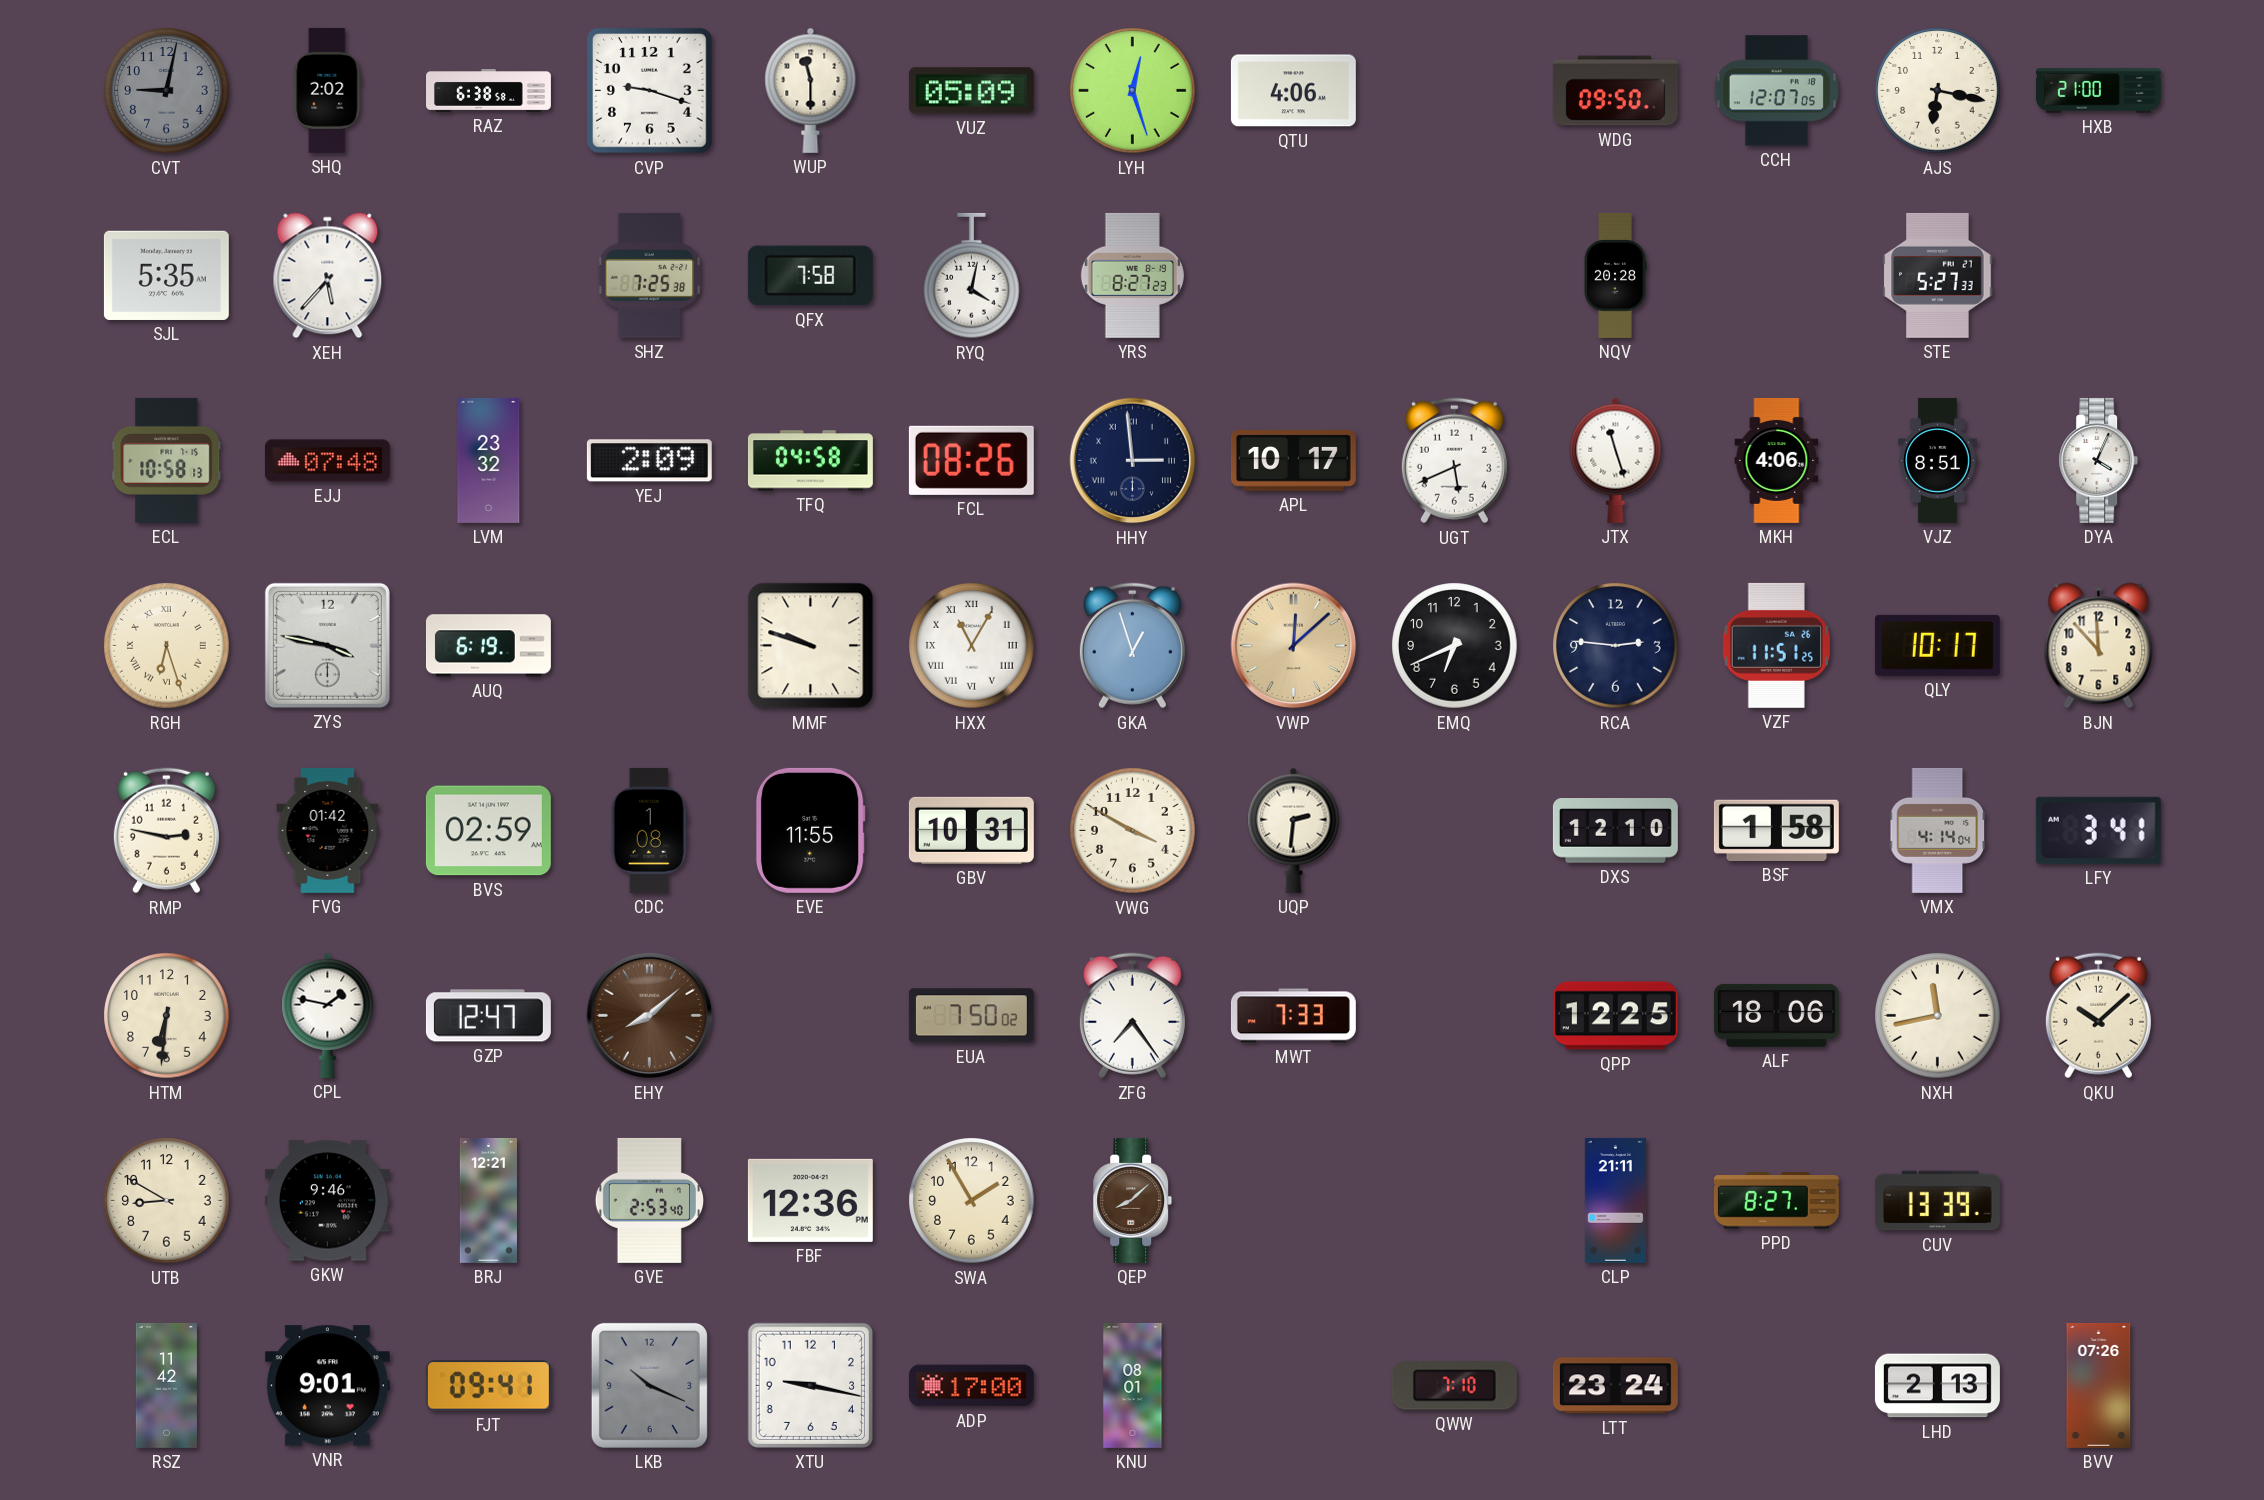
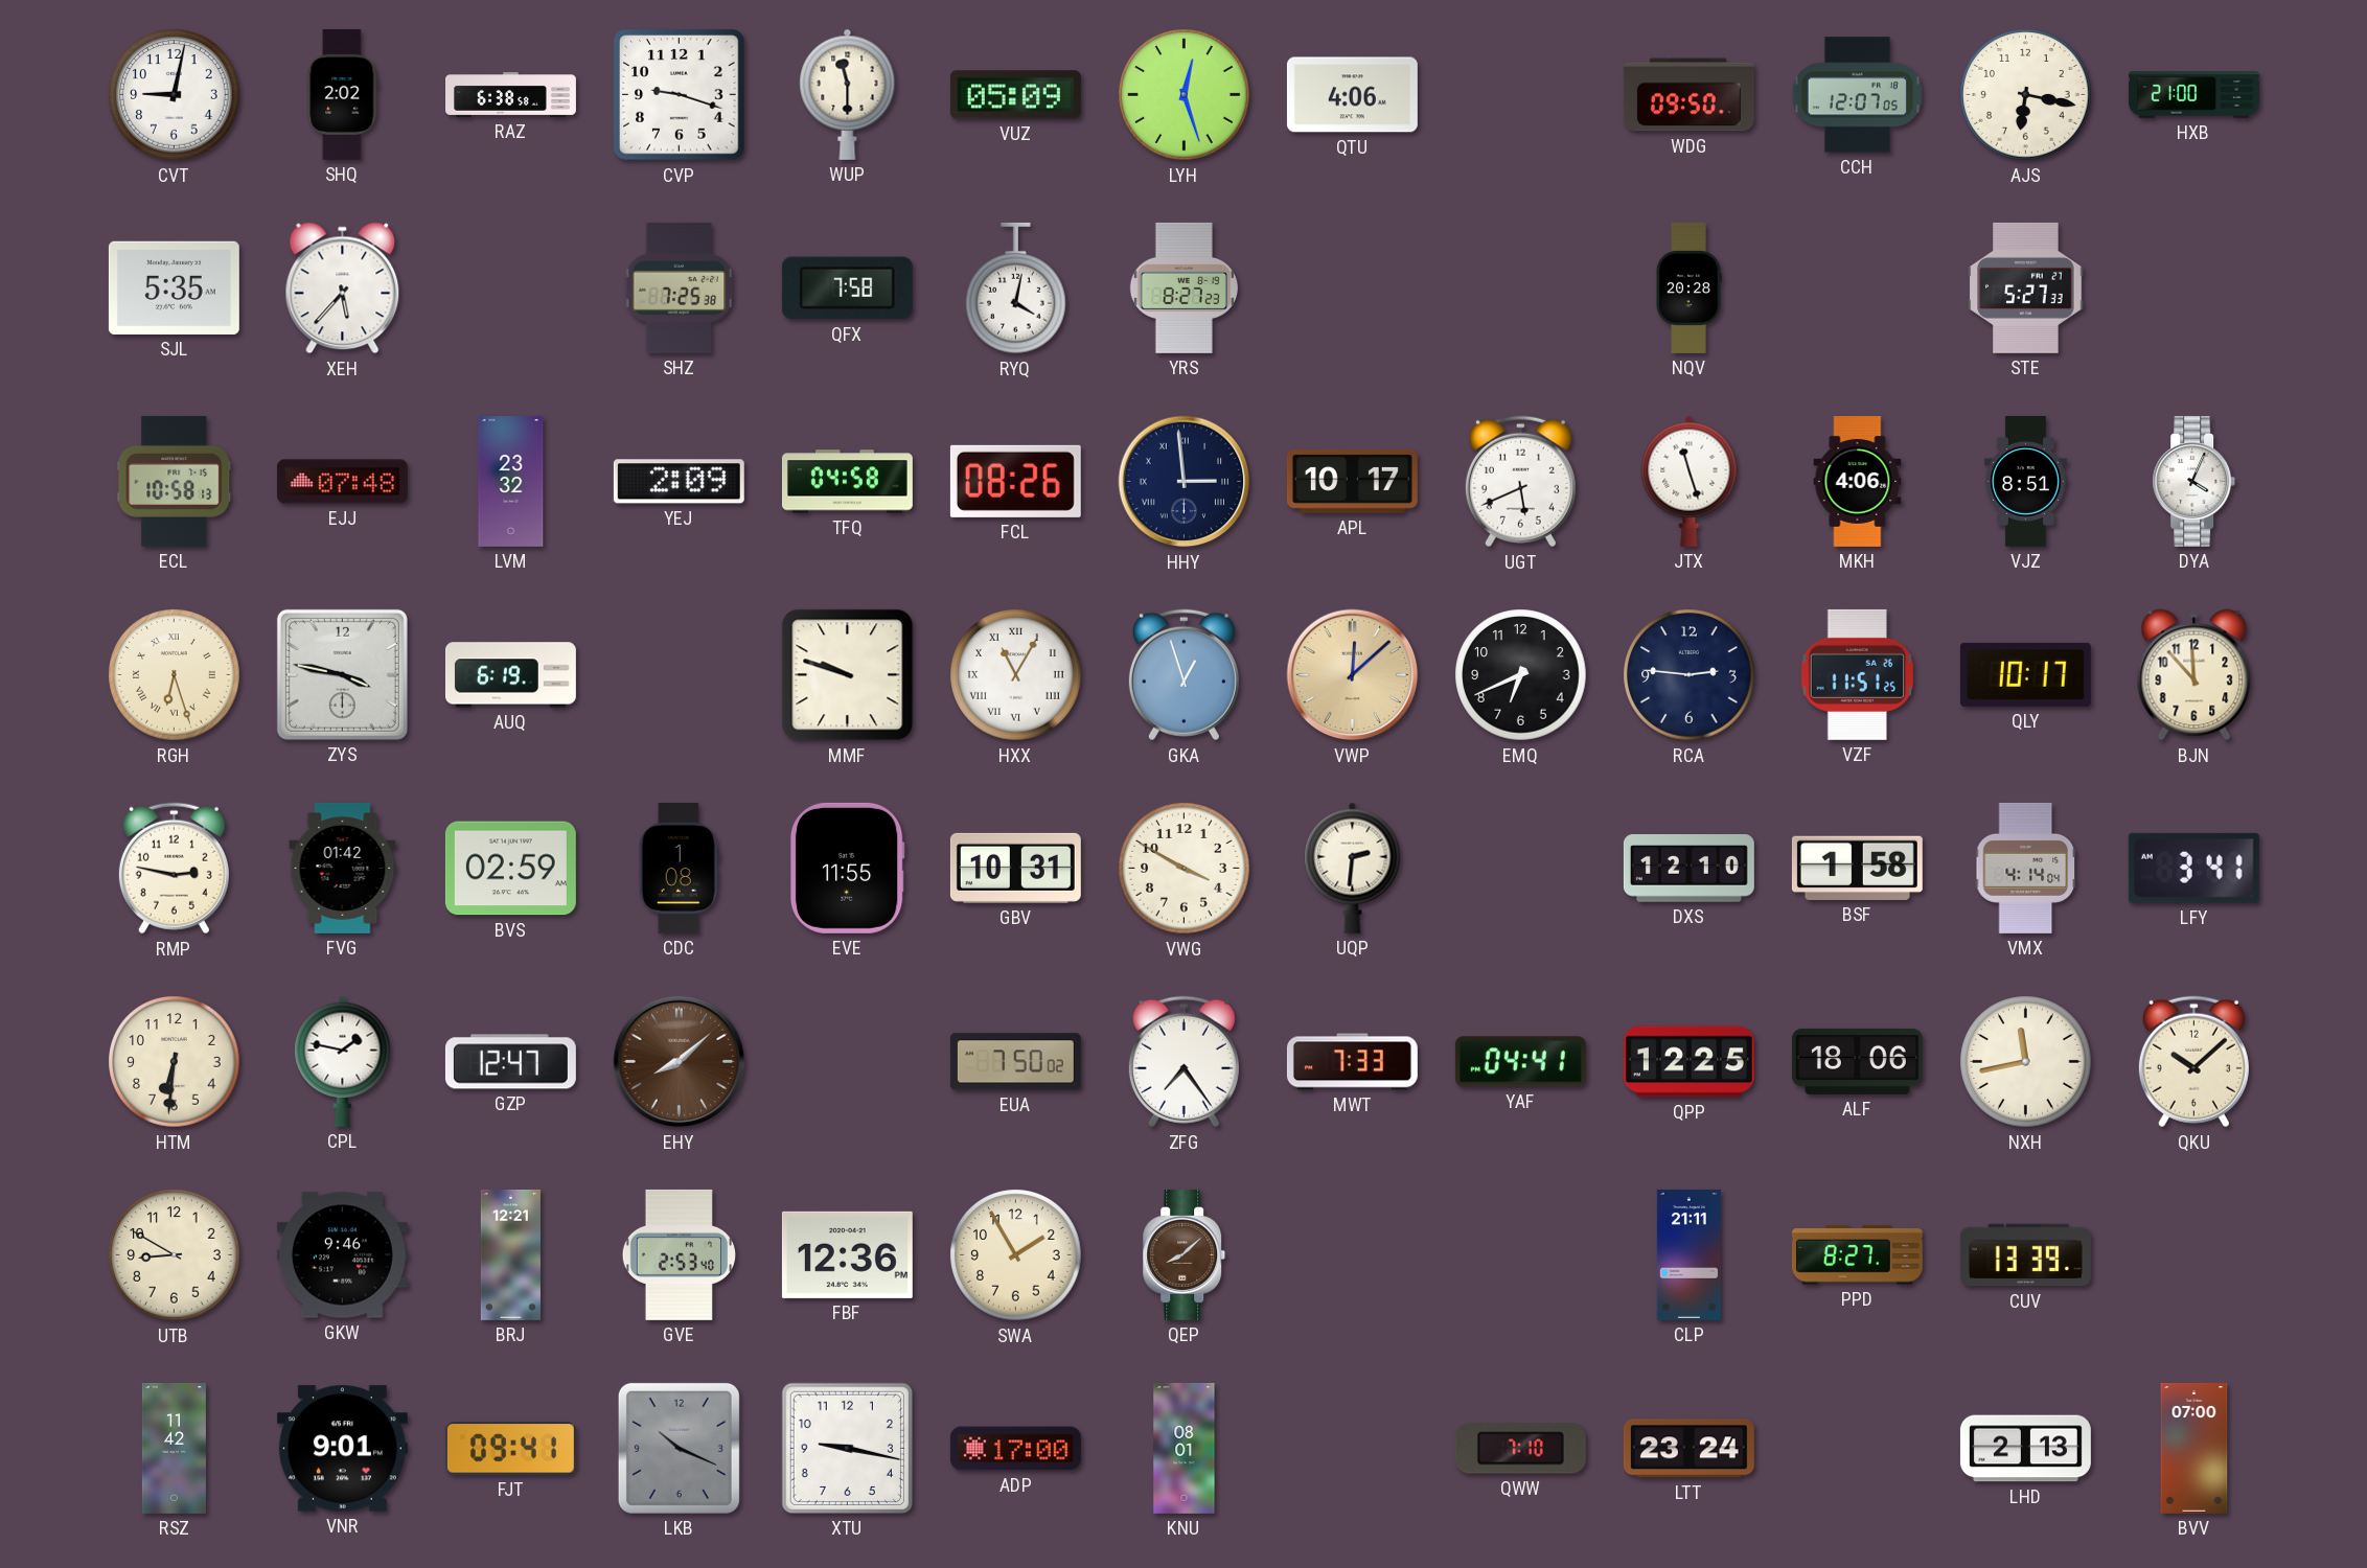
CVT dial: grey -> white
YAF: none -> 04:41
BVV: 07:26 -> 07:00
